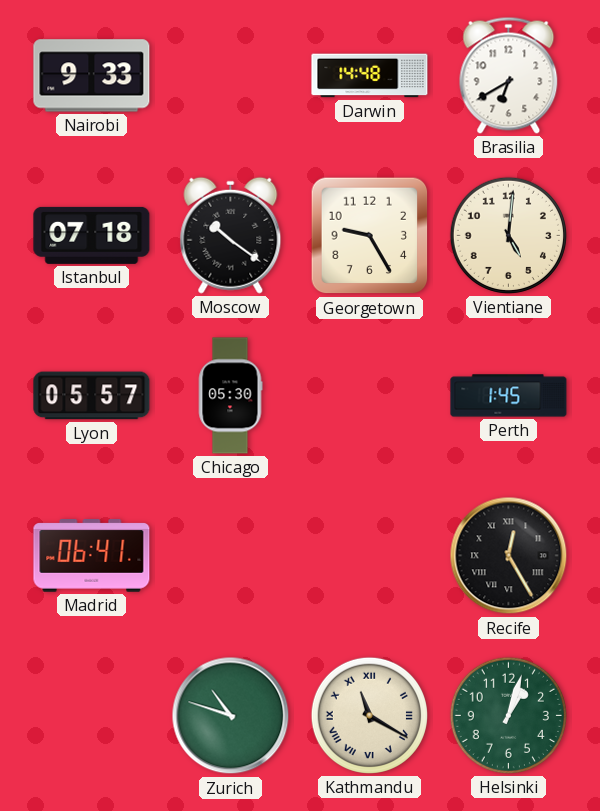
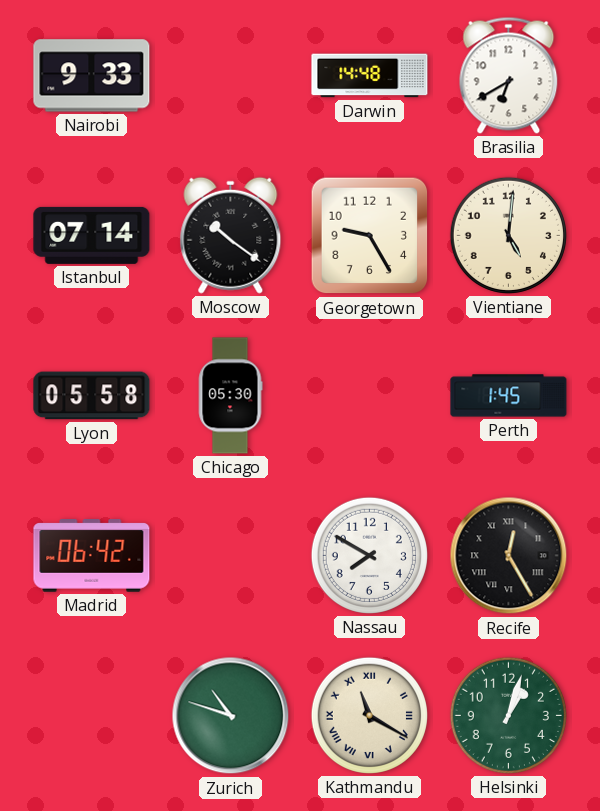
Istanbul: 07:18 -> 07:14
Lyon: 05:57 -> 05:58
Madrid: 06:41 -> 06:42
Nassau: none -> 7:50
